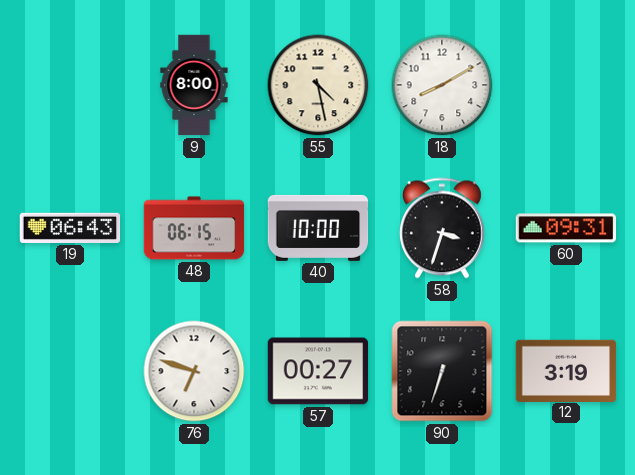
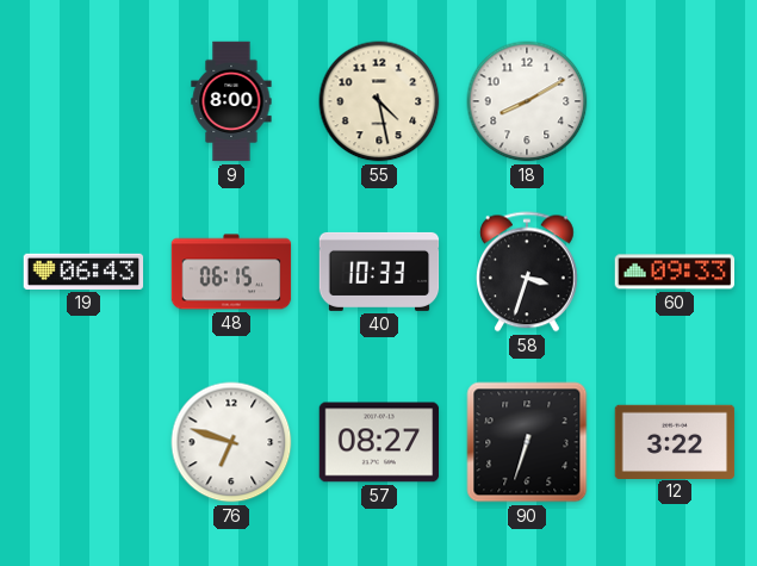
40: 10:00 -> 10:33
60: 09:31 -> 09:33
57: 00:27 -> 08:27
12: 3:19 -> 3:22
